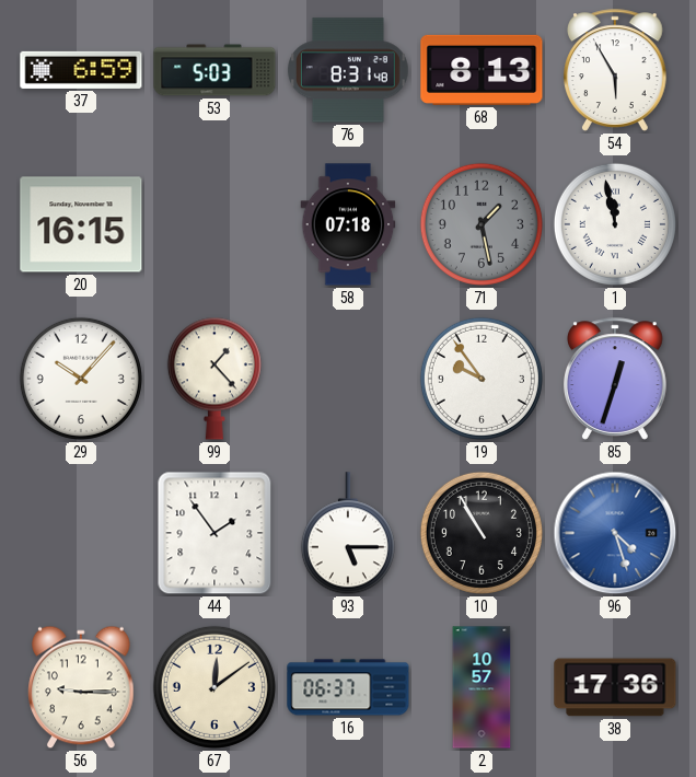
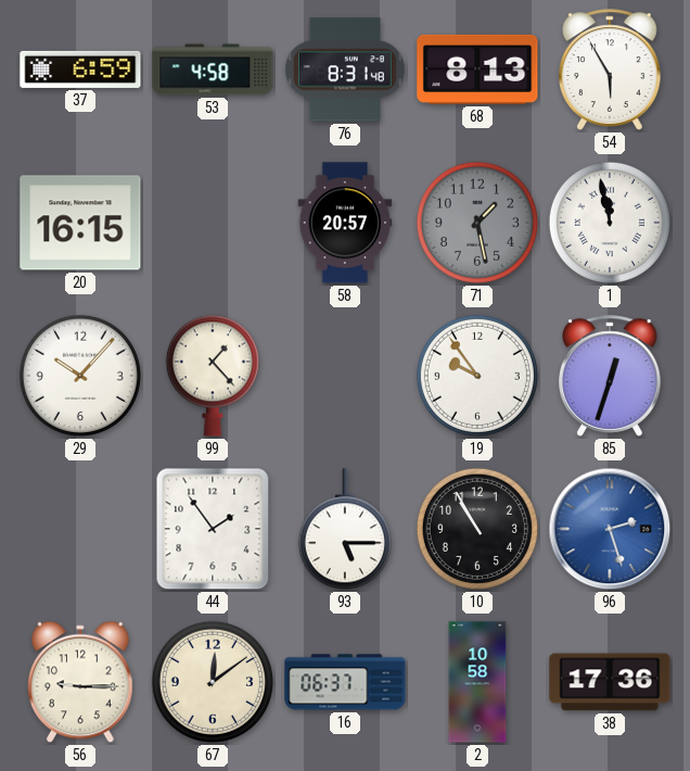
53: 5:03 -> 4:58
58: 07:18 -> 20:57
96: 4:27 -> 2:27
2: 10:57 -> 10:58
